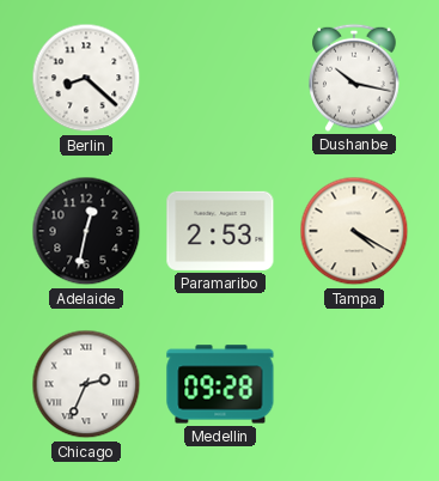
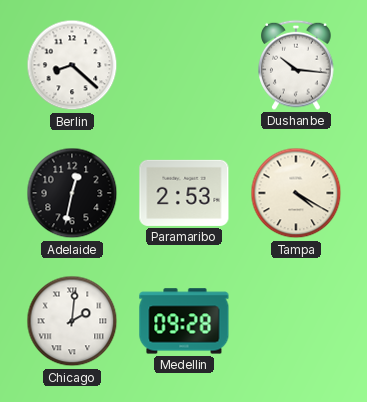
Dushanbe: 10:17 -> 10:16
Chicago: 2:34 -> 2:01
